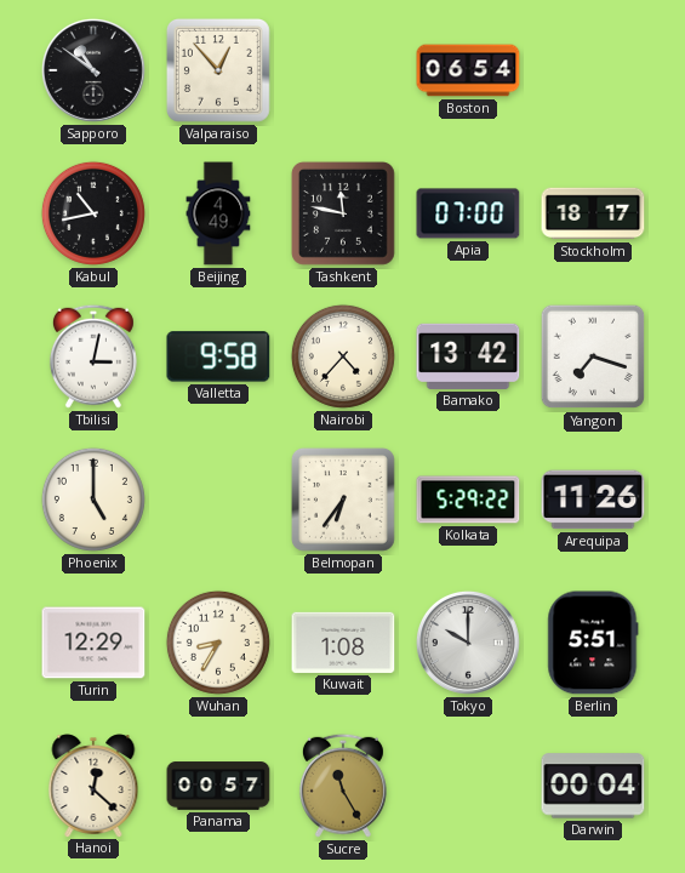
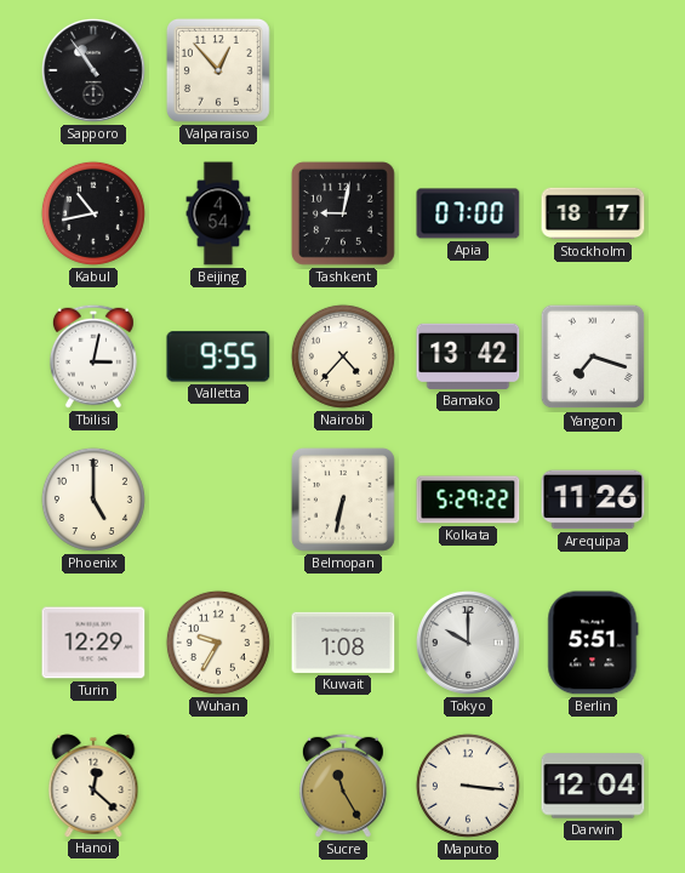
Sapporo: 10:51 -> 10:54
Boston: 06:54 -> none
Beijing: 4:49 -> 4:54
Tashkent: 11:47 -> 9:02
Valletta: 9:58 -> 9:55
Belmopan: 6:36 -> 6:32
Wuhan: 8:35 -> 9:35
Panama: 00:57 -> none
Maputo: none -> 3:16
Darwin: 00:04 -> 12:04
